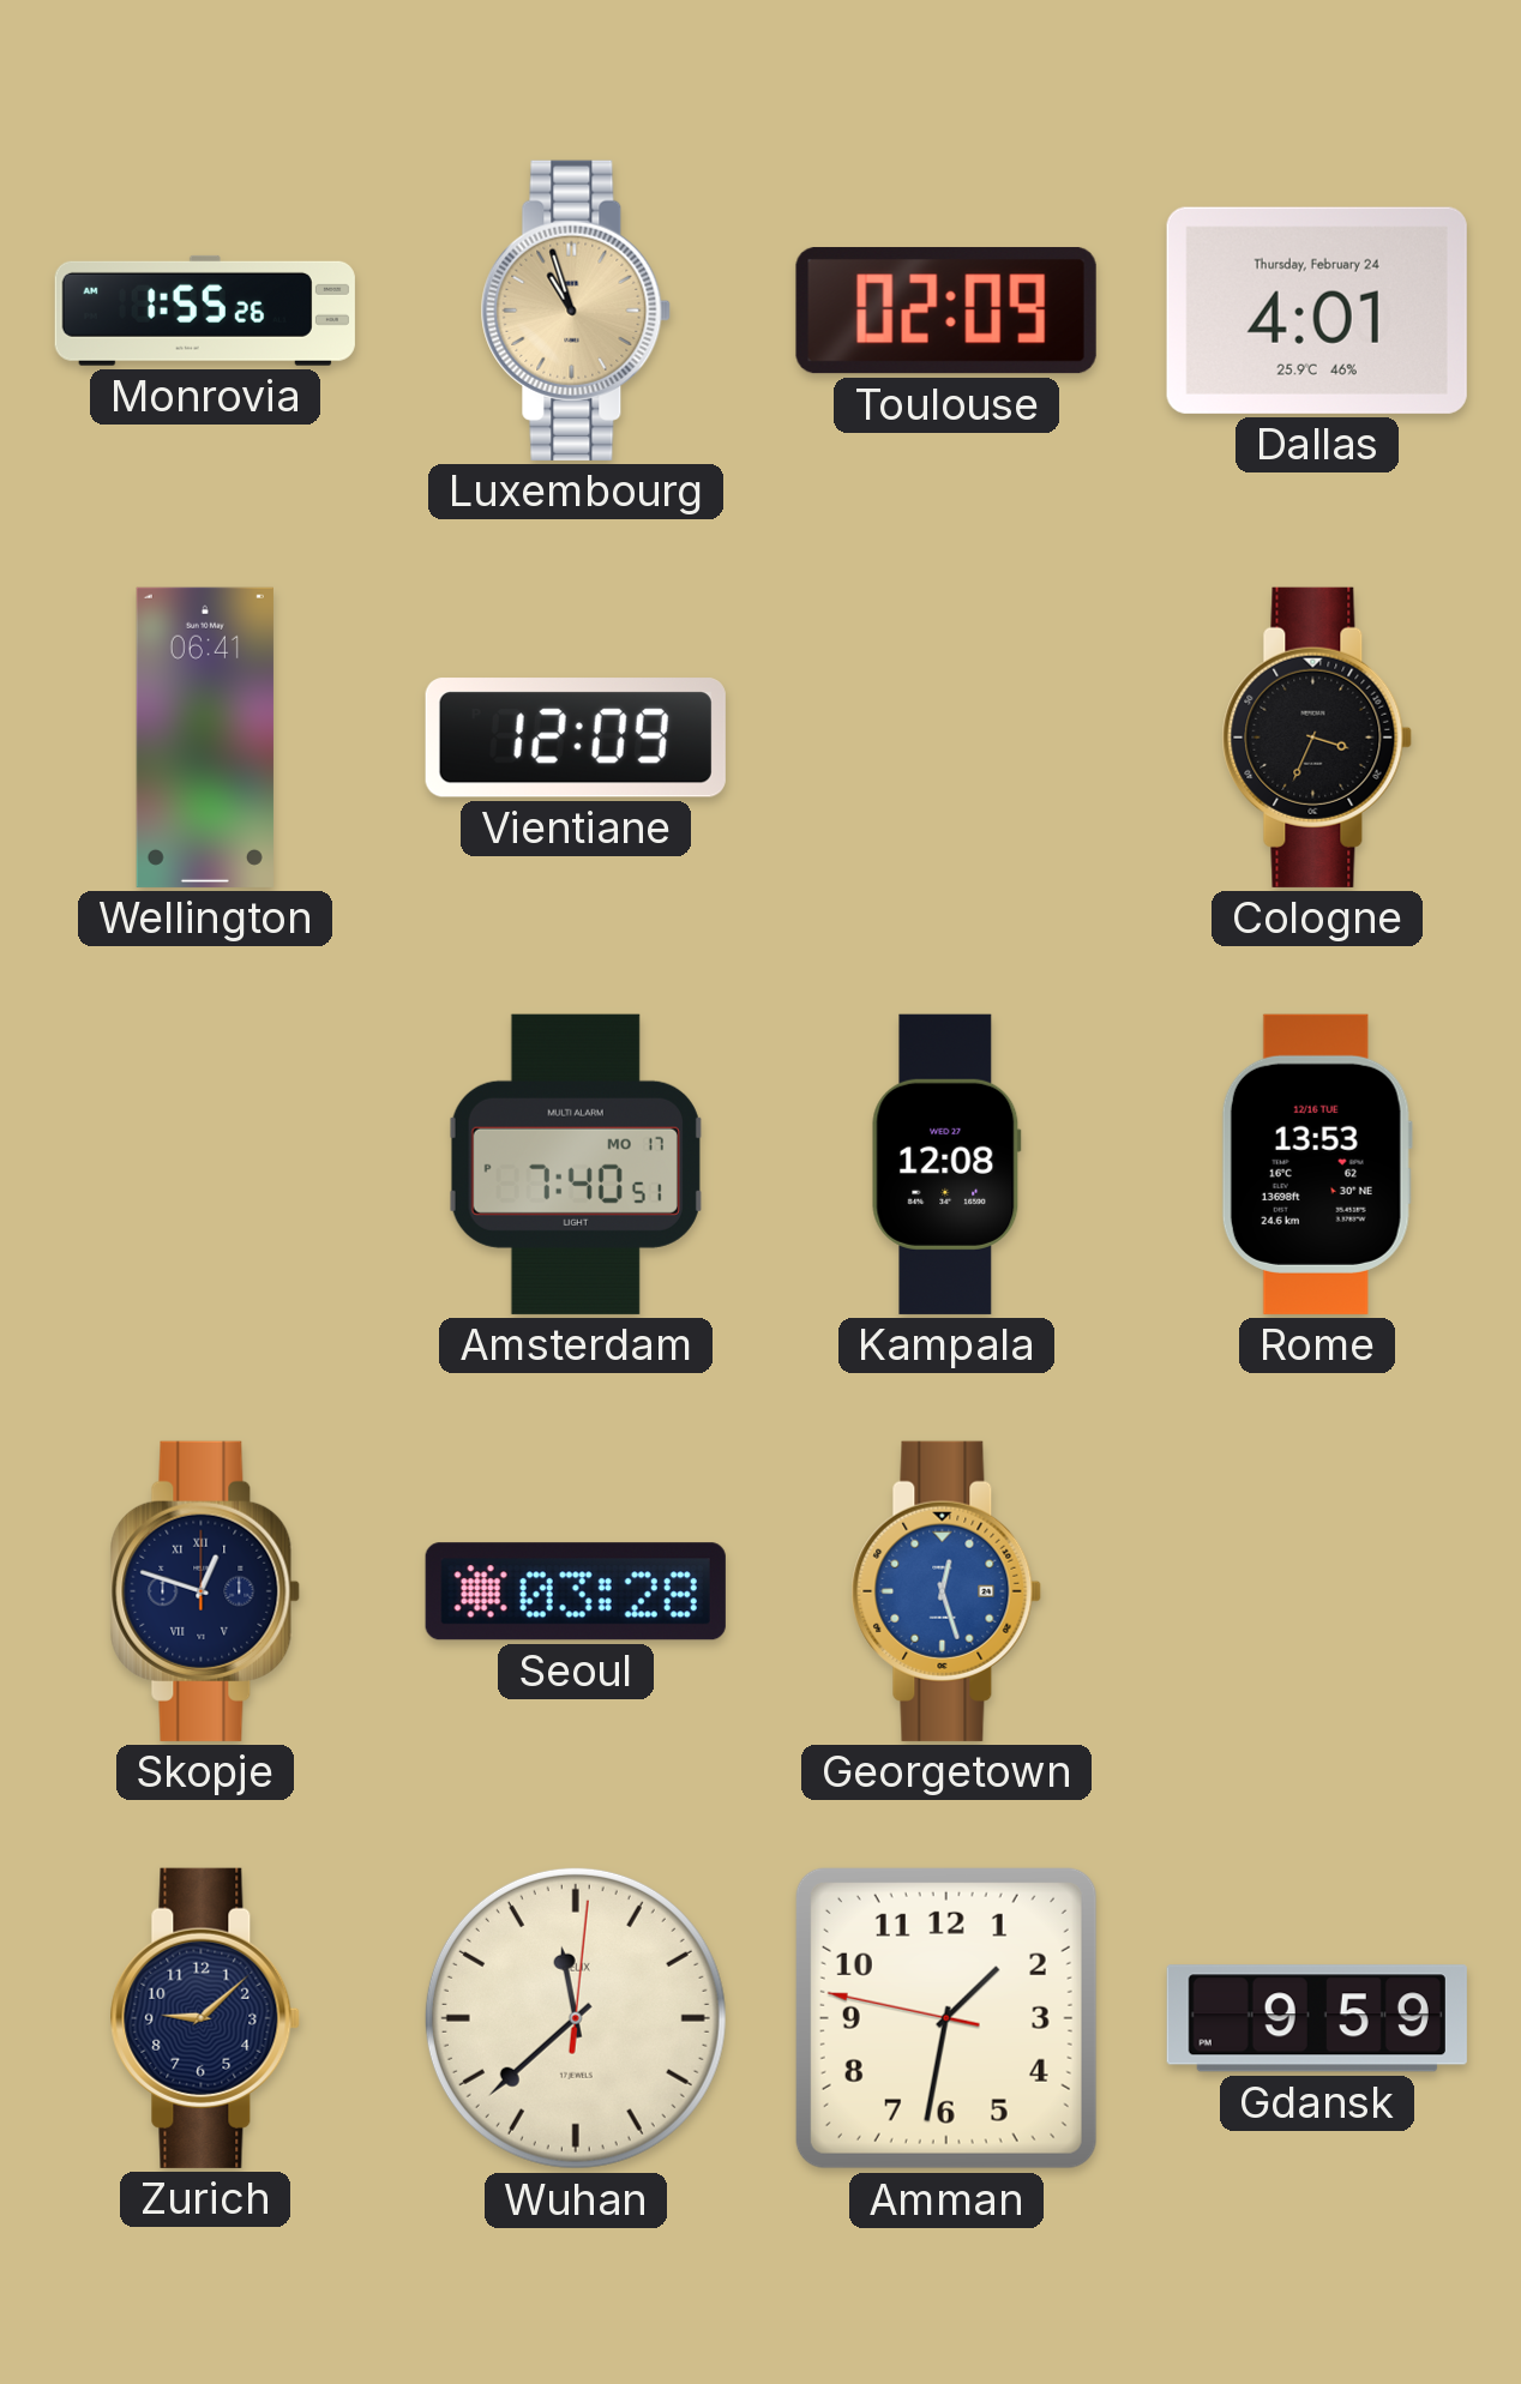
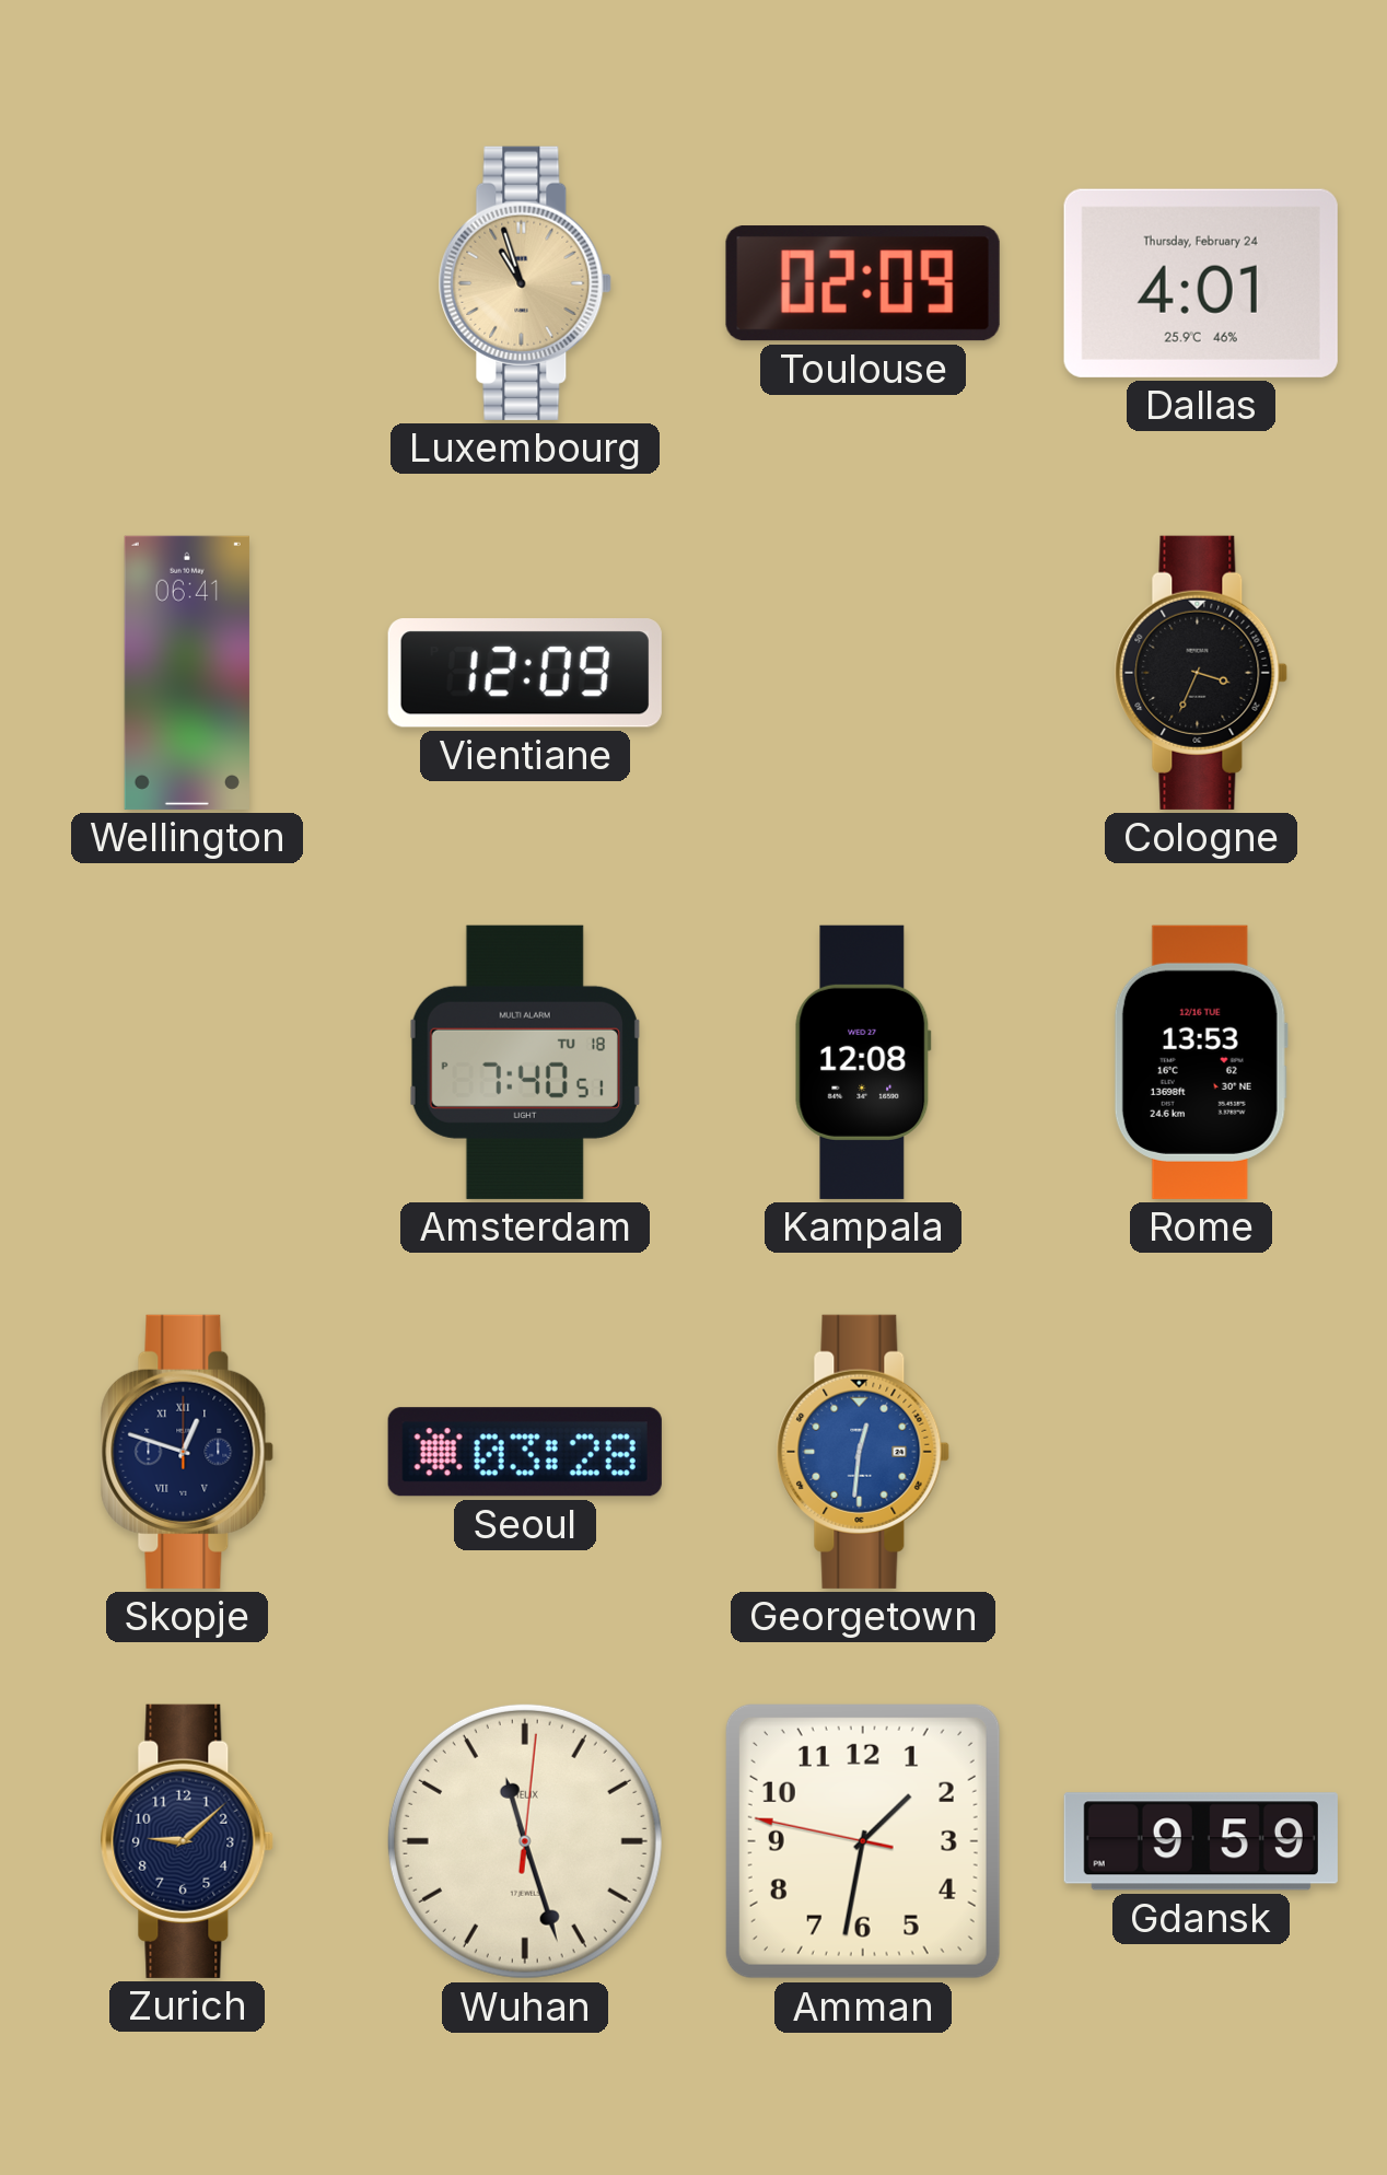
Monrovia: 1:55 -> none
Amsterdam date: MO 17 -> TU 18
Georgetown: 12:27 -> 12:31
Wuhan: 11:38 -> 11:27
